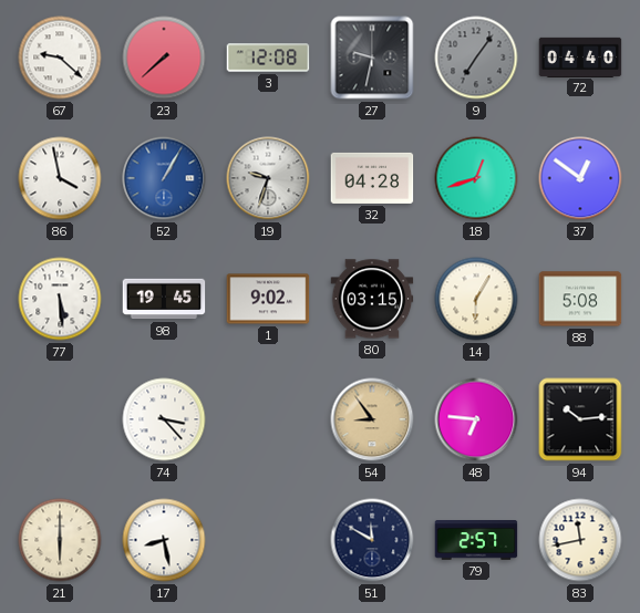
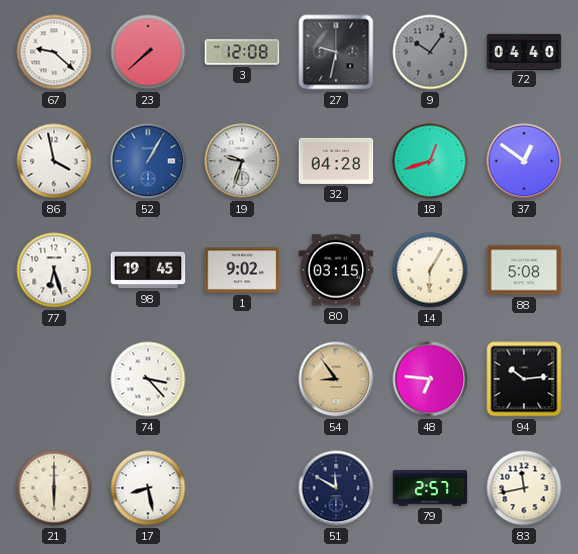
9: 7:06 -> 10:06
77: 5:29 -> 6:27
